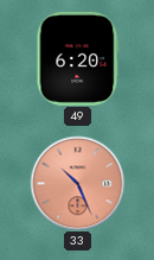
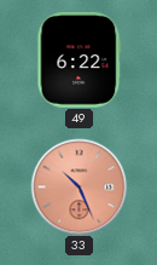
49: 6:20 -> 6:22
